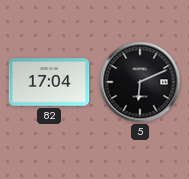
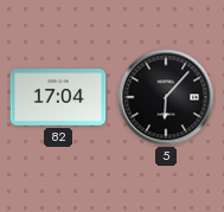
5: 6:11 -> 6:07
